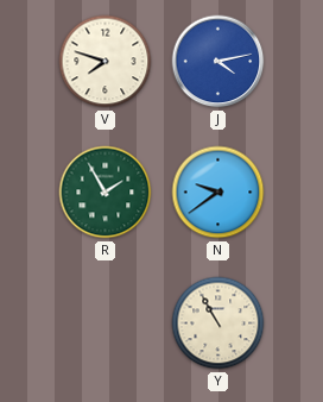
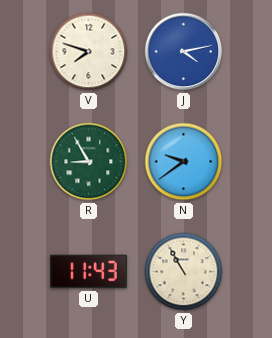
R: 1:55 -> 8:55
U: none -> 11:43
